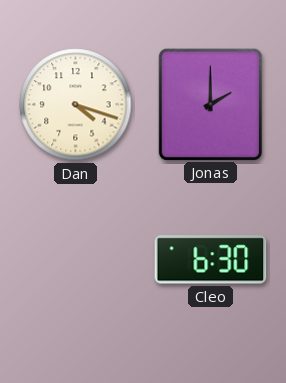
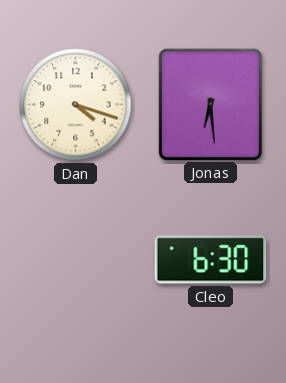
Jonas: 2:00 -> 6:29
